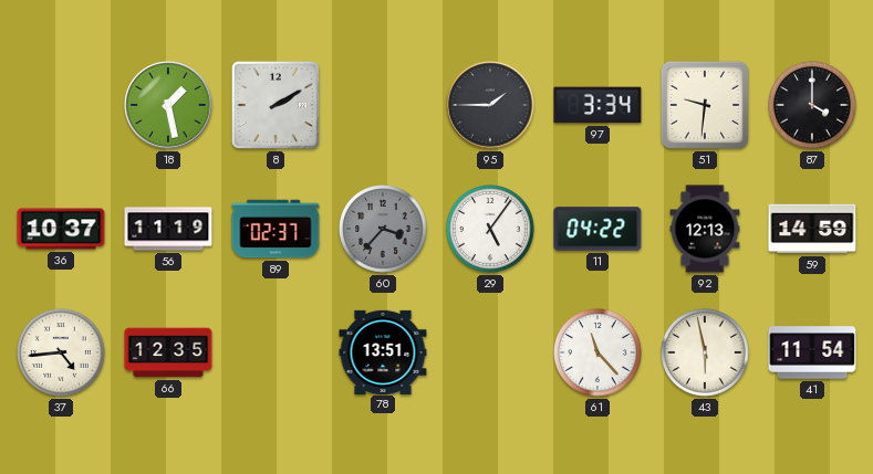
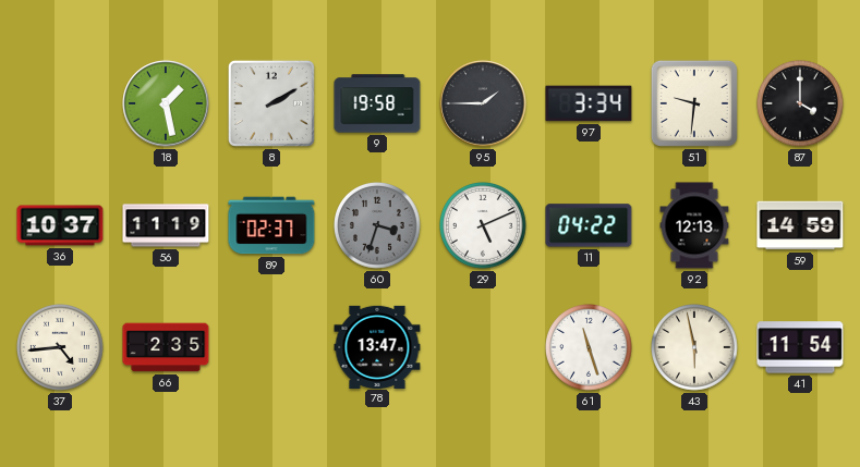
9: none -> 19:58
60: 3:37 -> 3:33
29: 5:06 -> 5:11
66: 12:35 -> 2:35
78: 13:51 -> 13:47
61: 11:23 -> 11:27
